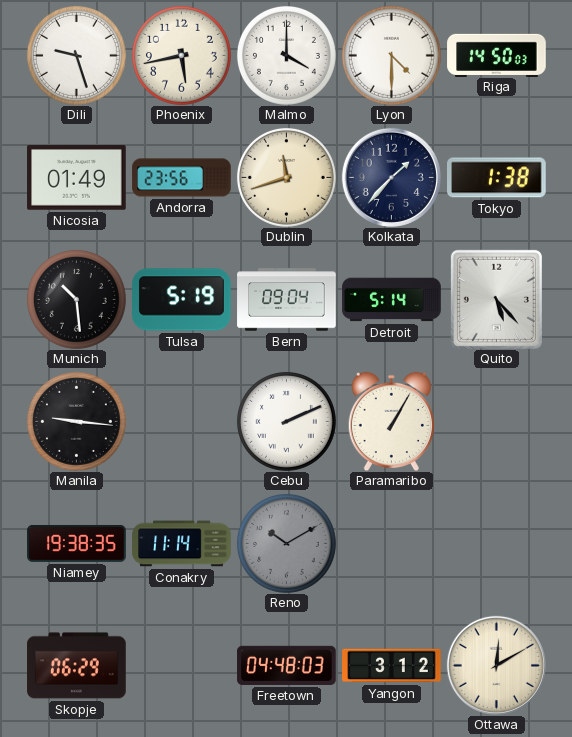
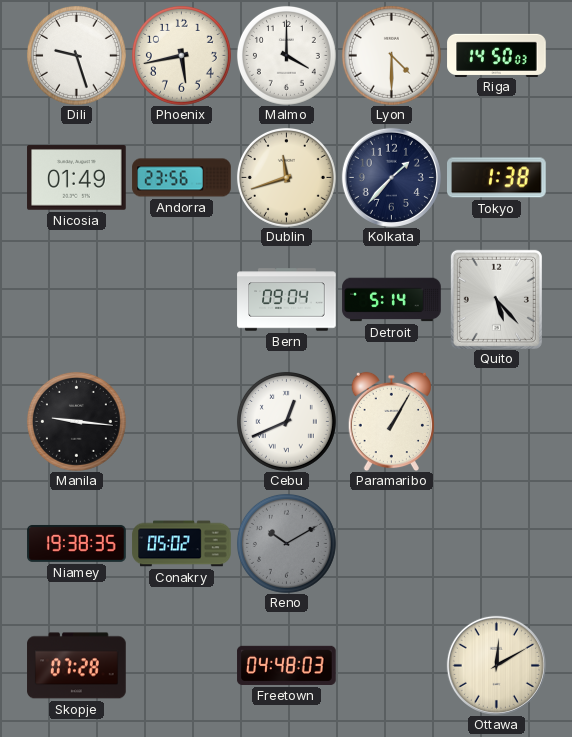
Munich: 10:29 -> none
Tulsa: 5:19 -> none
Cebu: 2:11 -> 12:41
Conakry: 11:14 -> 05:02
Skopje: 06:29 -> 07:28
Yangon: 3:12 -> none
